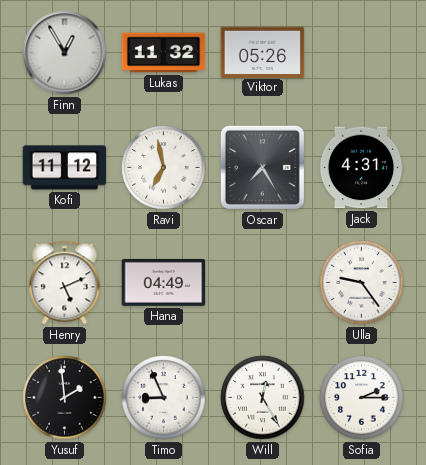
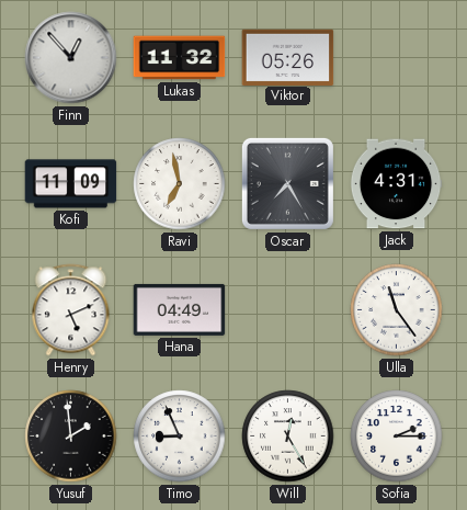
Finn: 12:55 -> 12:53
Kofi: 11:12 -> 11:09
Ulla: 9:24 -> 11:24
